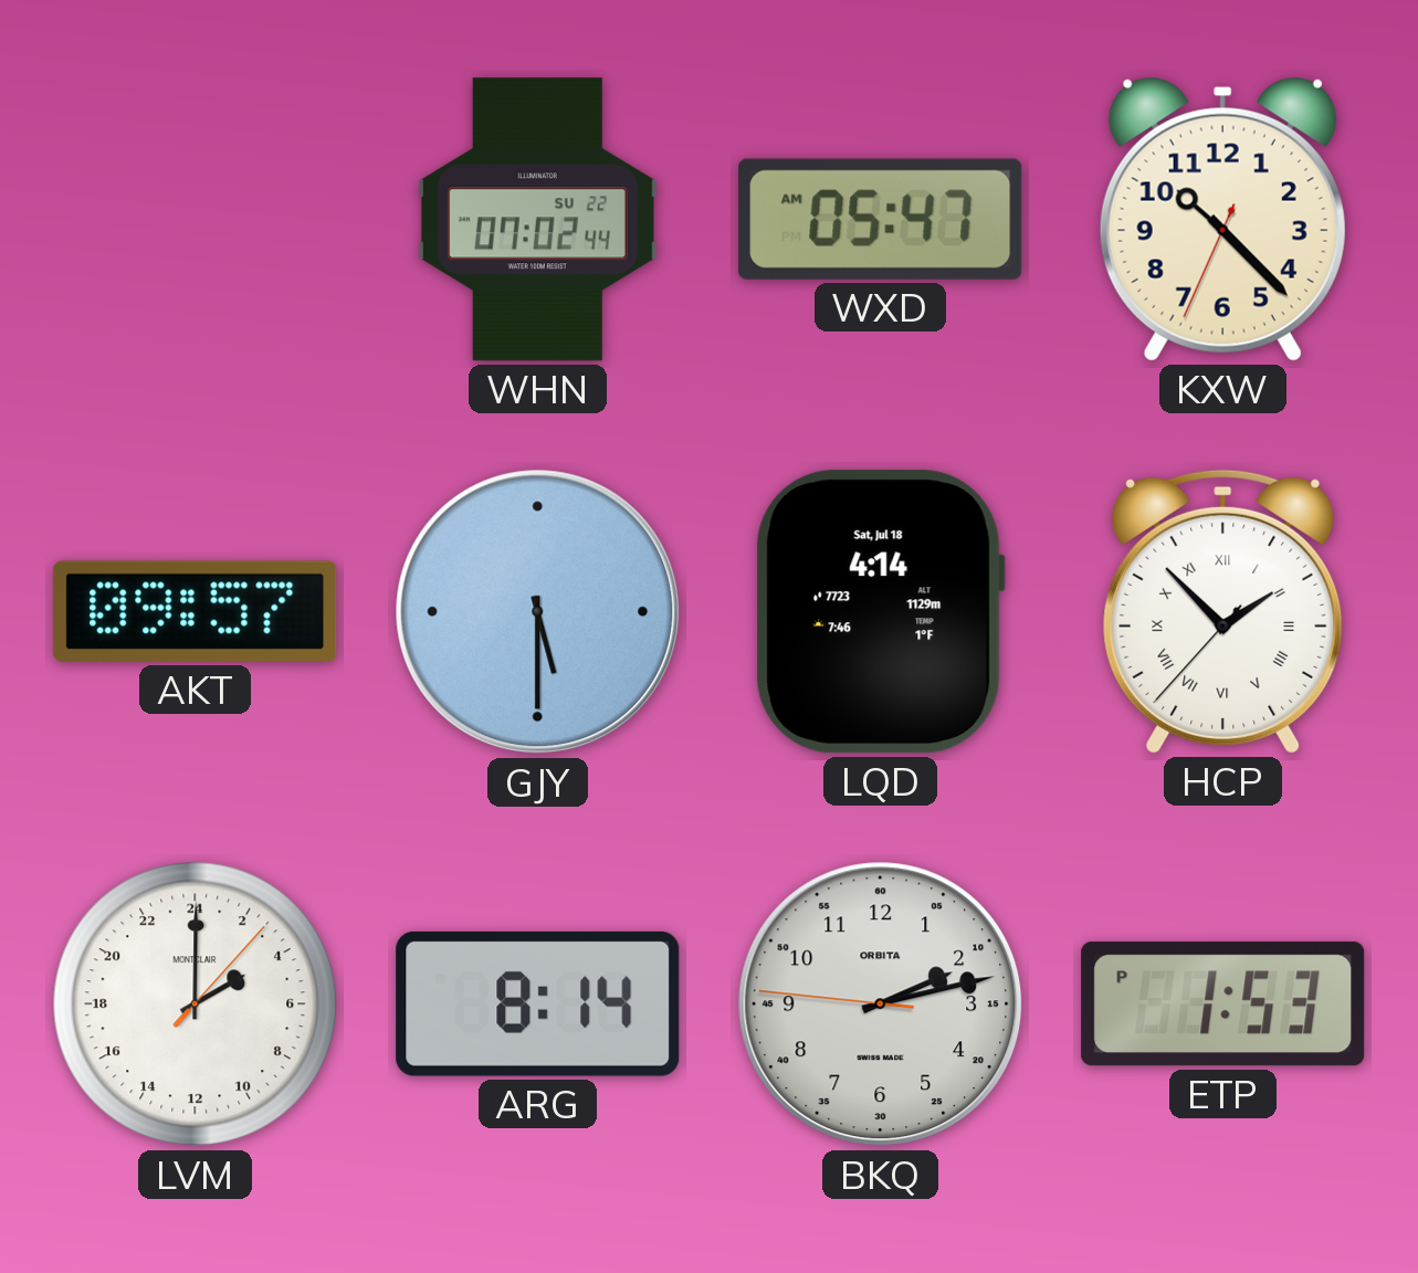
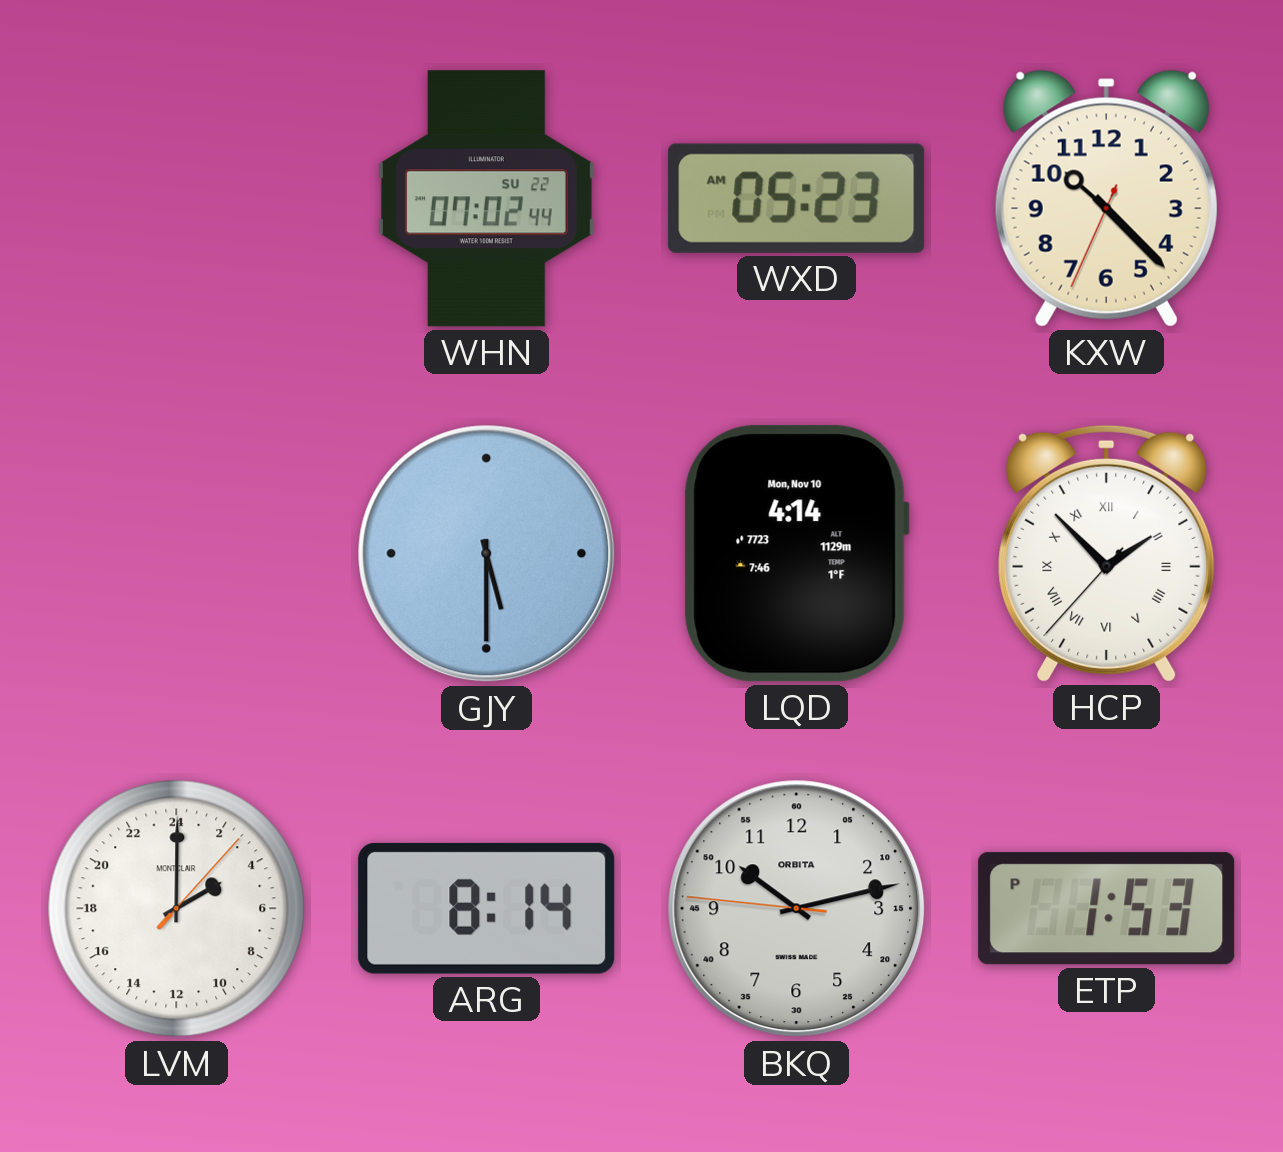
WXD: 05:47 -> 05:23
AKT: 09:57 -> none
LQD date: Sat, Jul 18 -> Mon, Nov 10
BKQ: 2:12 -> 10:12
